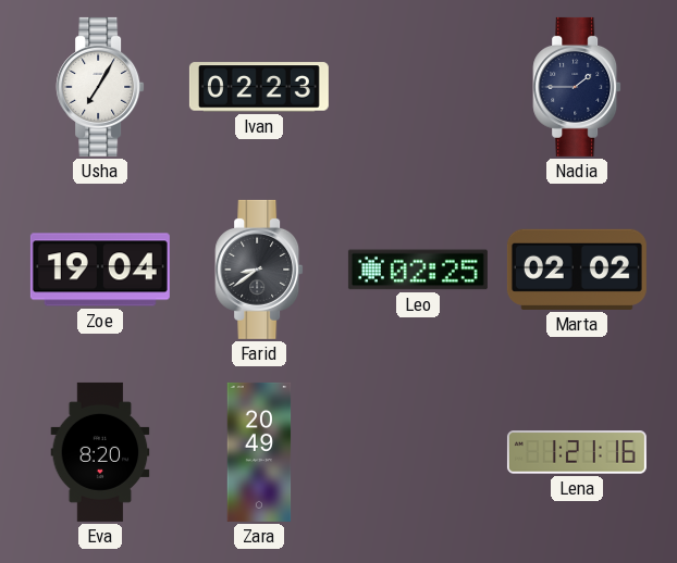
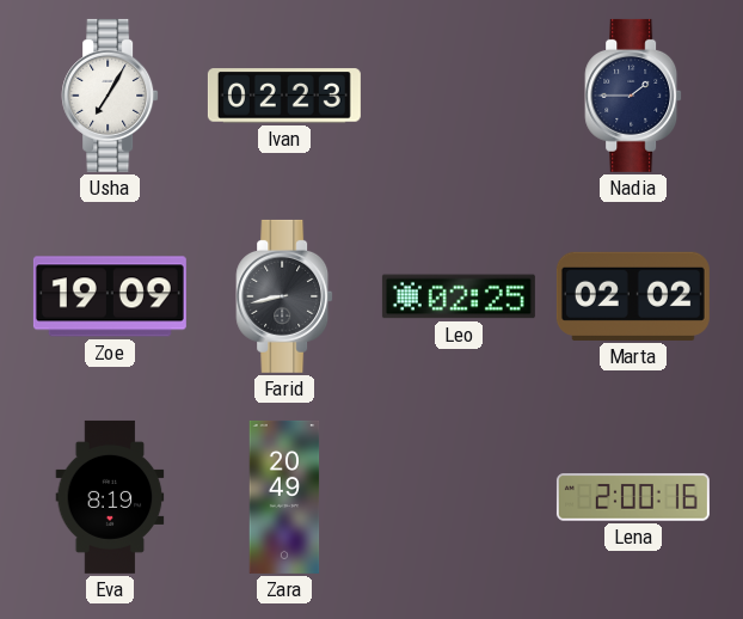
Zoe: 19:04 -> 19:09
Farid: 8:39 -> 8:43
Eva: 8:20 -> 8:19
Lena: 1:21 -> 2:00
